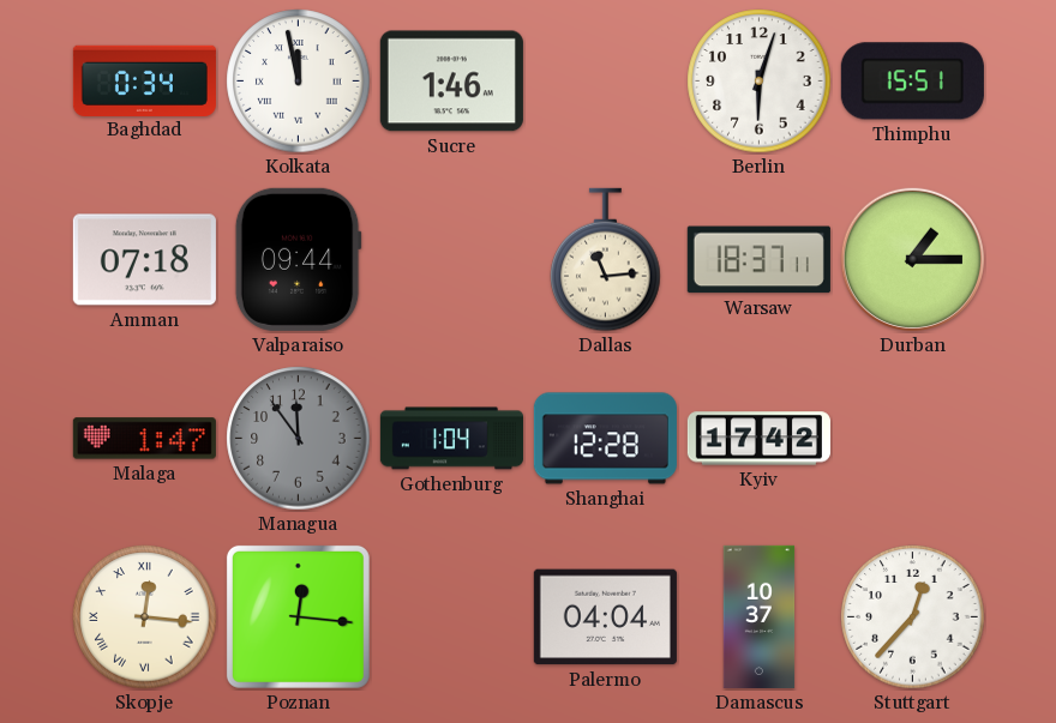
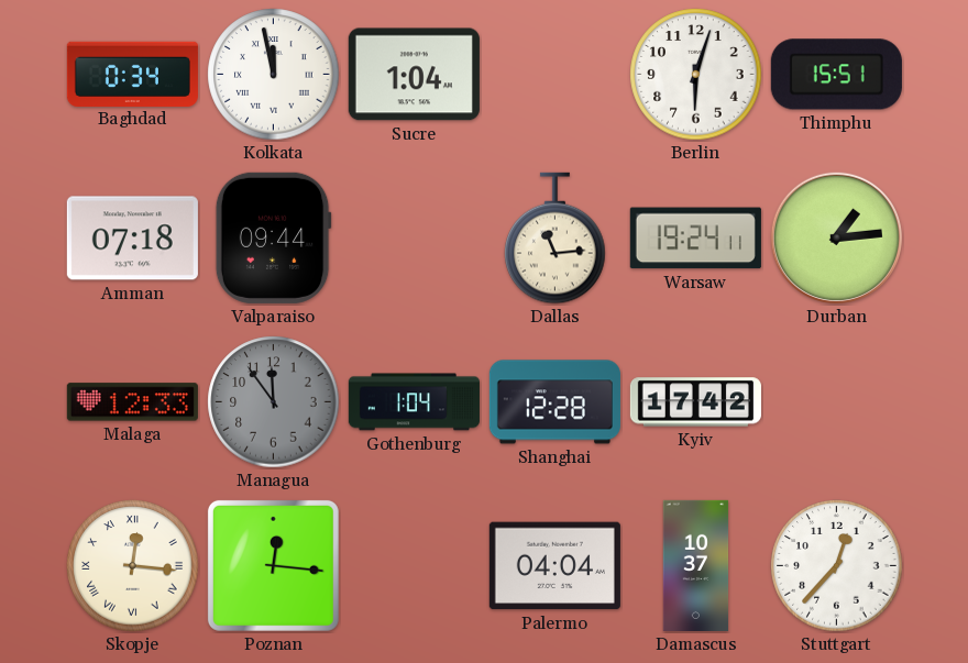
Sucre: 1:46 -> 1:04
Warsaw: 18:37 -> 19:24
Durban: 1:15 -> 1:14
Malaga: 1:47 -> 12:33
